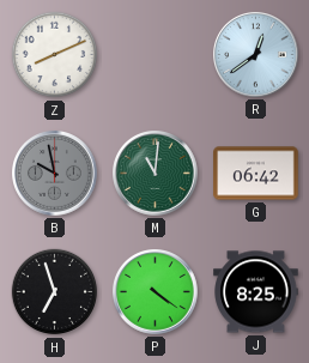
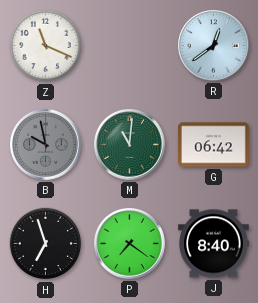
Z: 8:11 -> 11:19
P: 4:21 -> 7:21
J: 8:25 -> 8:40
